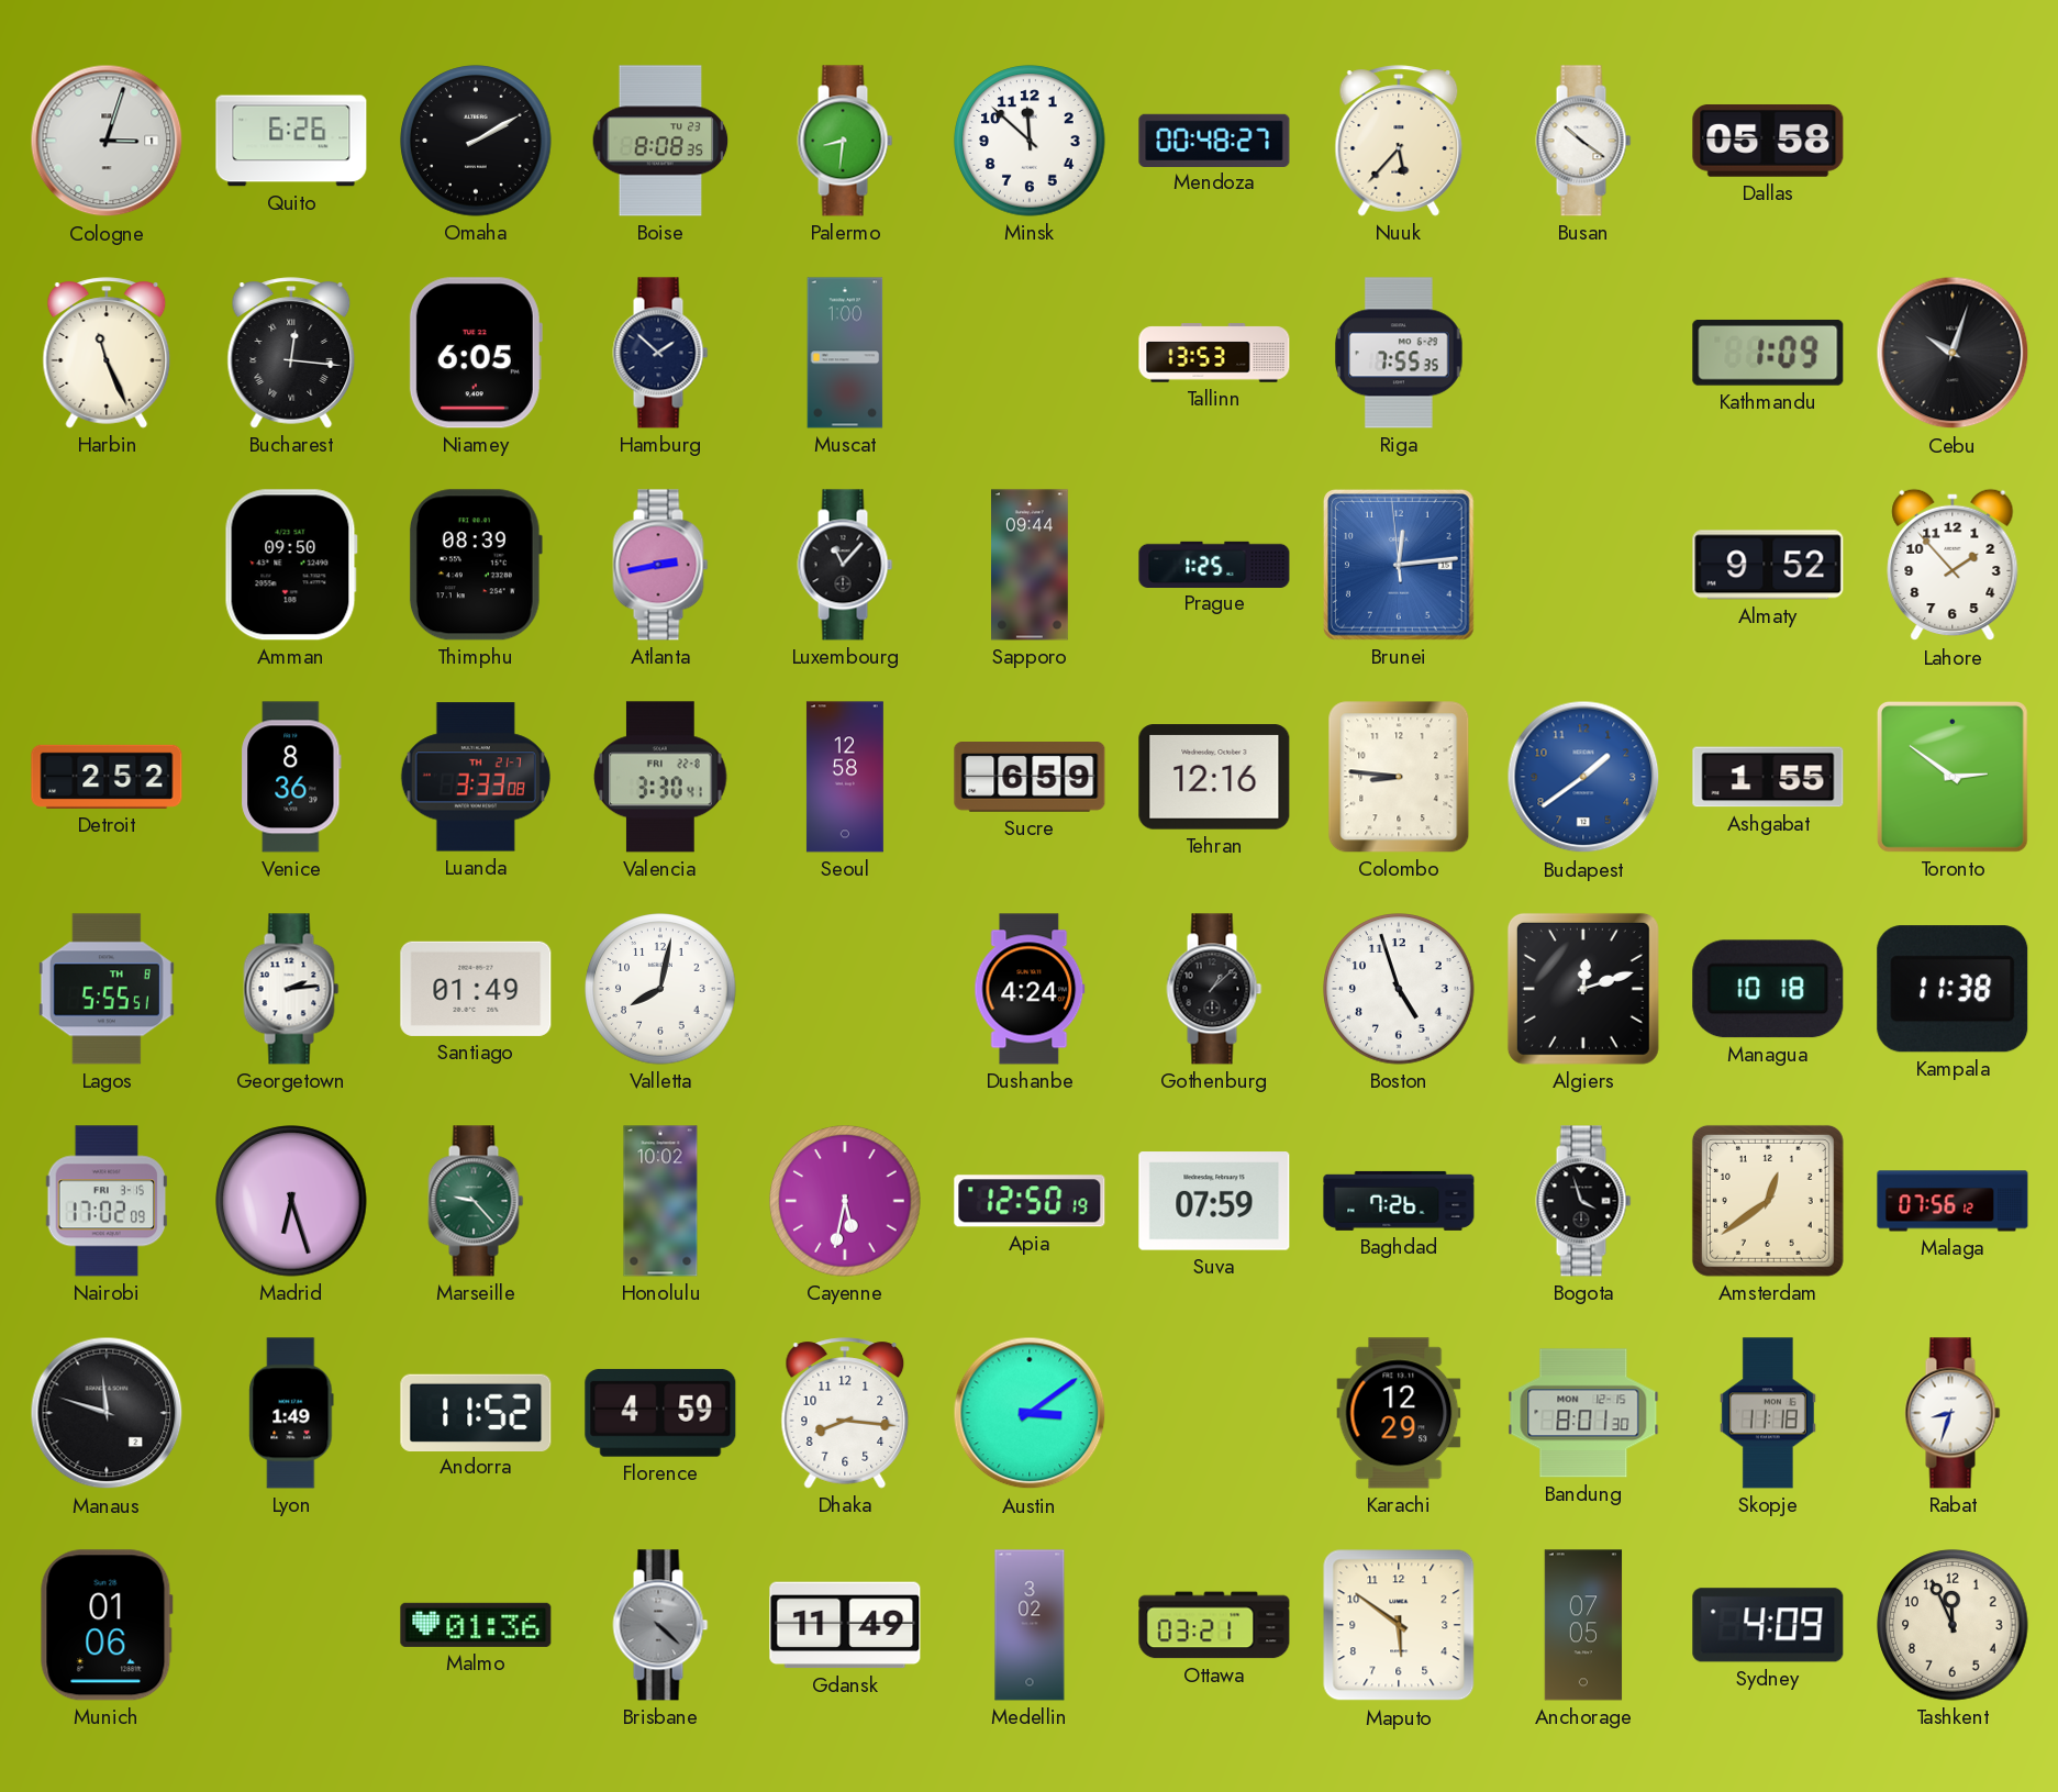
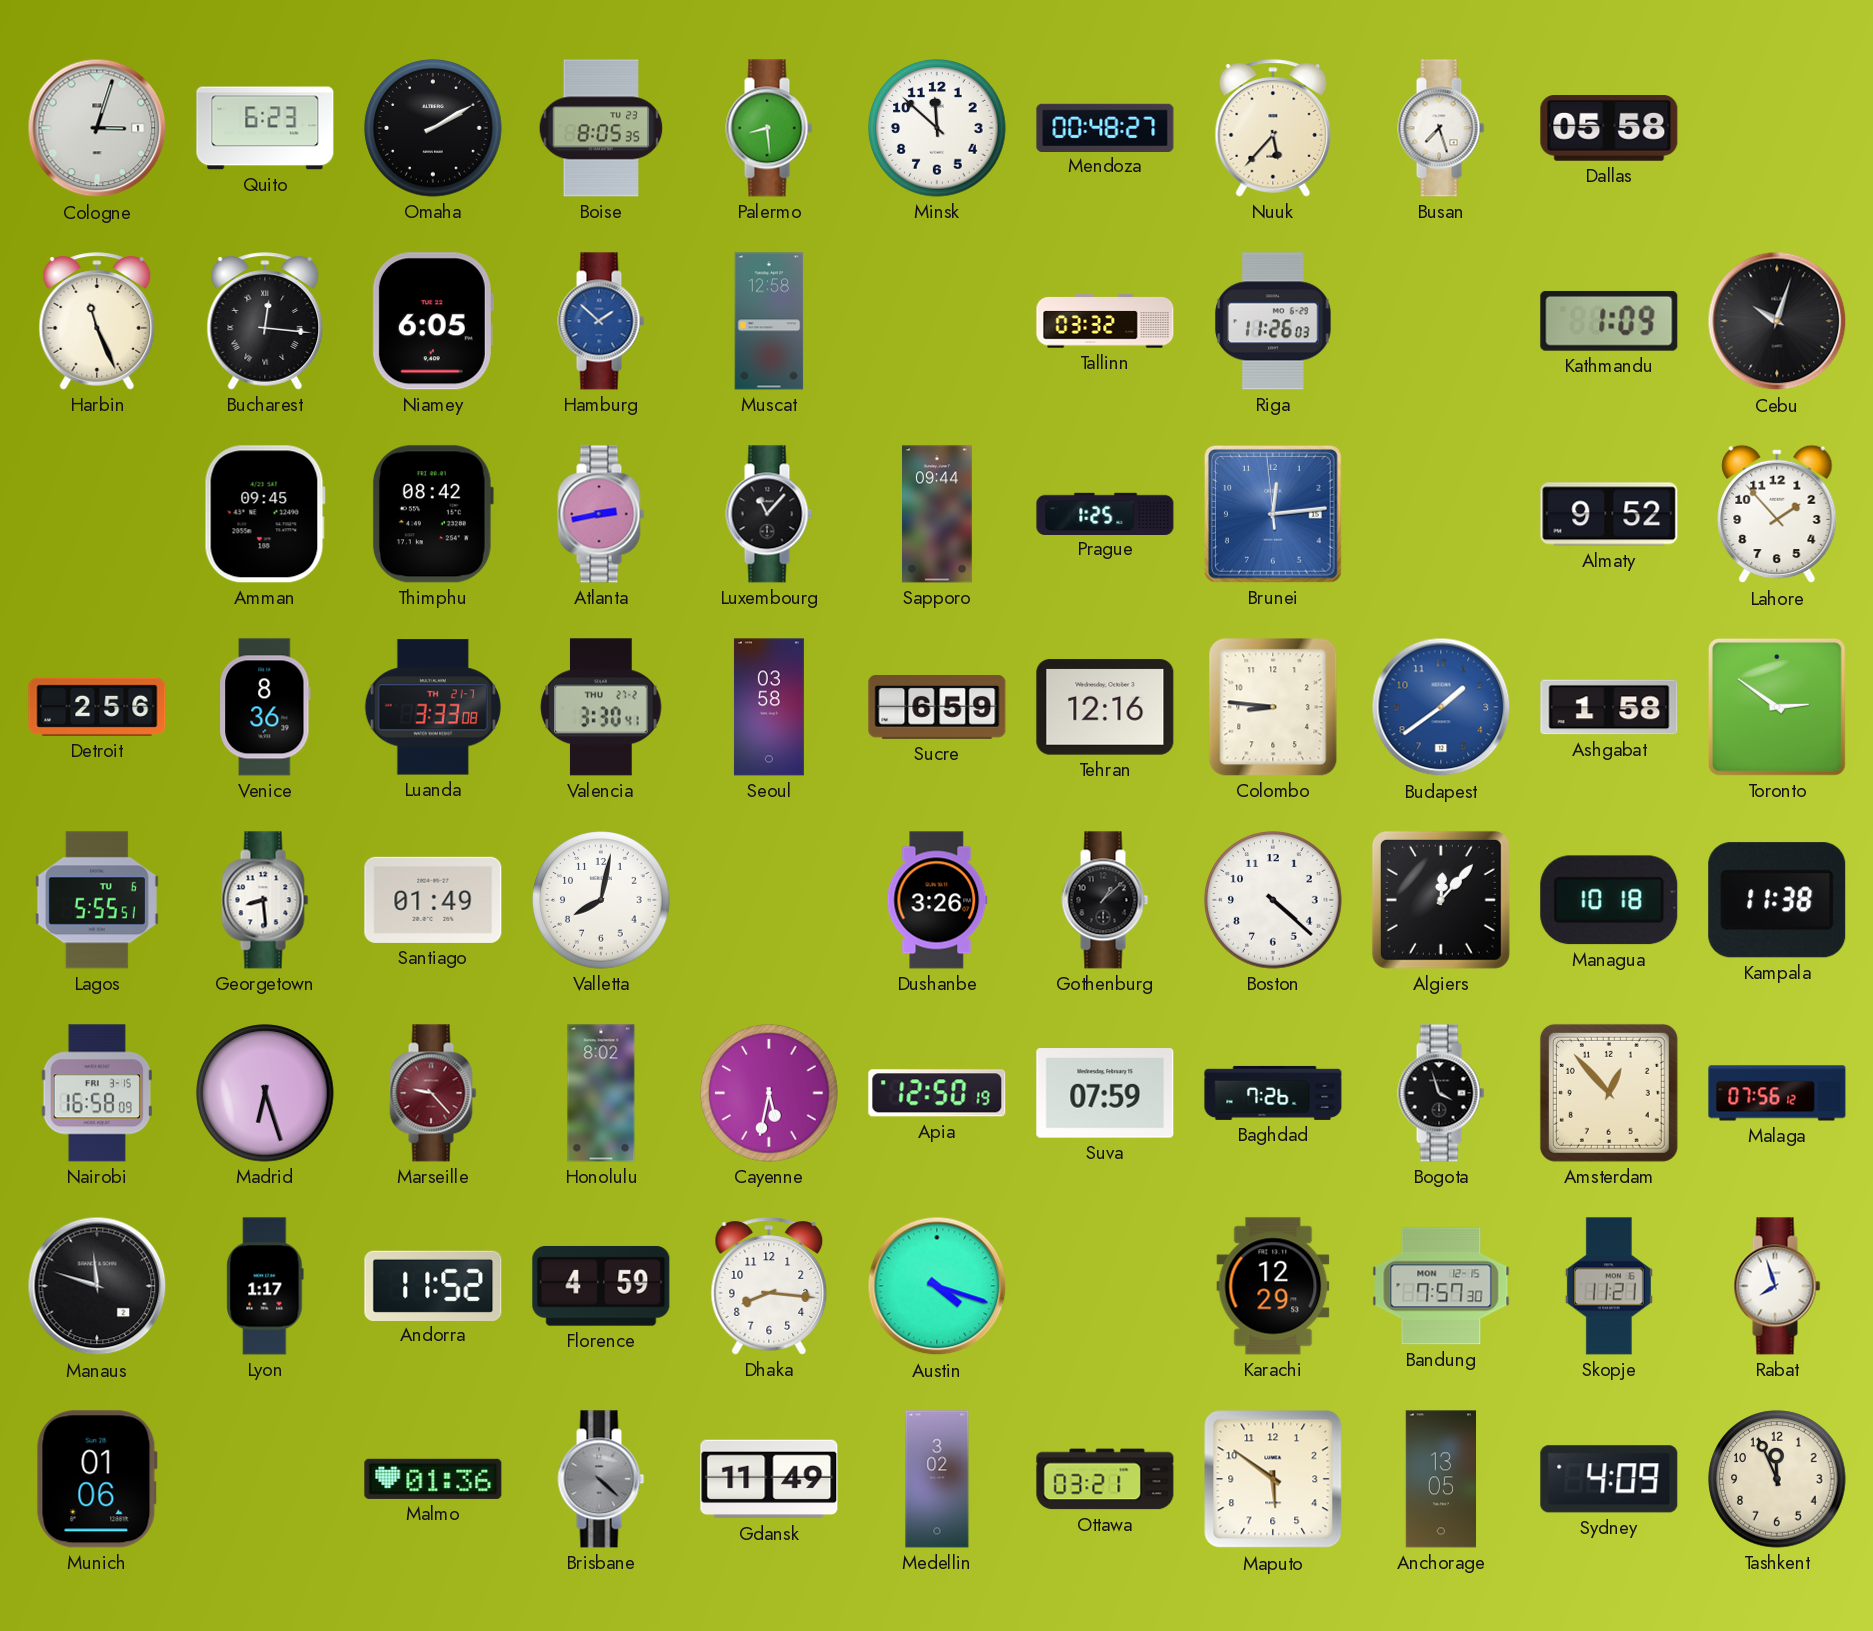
Quito: 6:26 -> 6:23
Boise: 8:08 -> 8:05
Palermo: 8:31 -> 8:29
Busan: 10:21 -> 7:27
Hamburg dial: navy -> blue
Muscat: 1:00 -> 12:58
Tallinn: 13:53 -> 03:32
Riga: 7:55 -> 11:26
Amman: 09:50 -> 09:45
Thimphu: 08:39 -> 08:42
Detroit: 2:52 -> 2:56
Valencia date: FRI 22-8 -> THU 27-2
Seoul: 12:58 -> 03:58
Ashgabat: 1:55 -> 1:58
Lagos date: TH 8 -> TU 6
Georgetown: 2:14 -> 8:29
Dushanbe: 4:24 -> 3:26
Boston: 4:57 -> 4:22
Algiers: 12:12 -> 12:07
Nairobi: 17:02 -> 16:58
Marseille dial: green -> burgundy
Honolulu: 10:02 -> 8:02
Amsterdam: 12:39 -> 12:53
Lyon: 1:49 -> 1:17
Austin: 3:09 -> 4:18
Bandung: 8:01 -> 7:57
Skopje: 11:18 -> 11:21
Rabat: 8:33 -> 7:57
Anchorage: 07:05 -> 13:05
